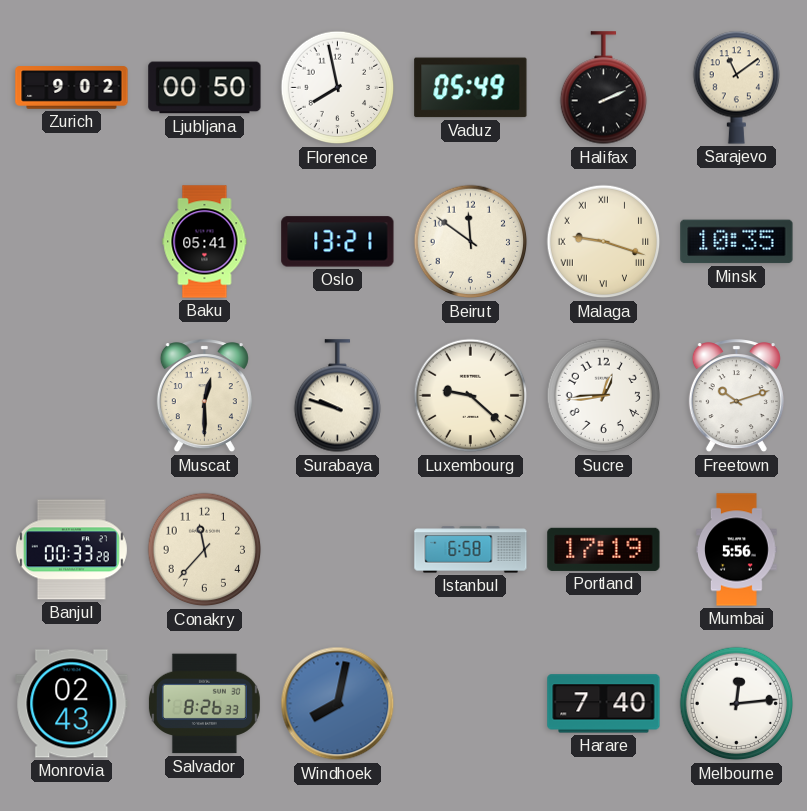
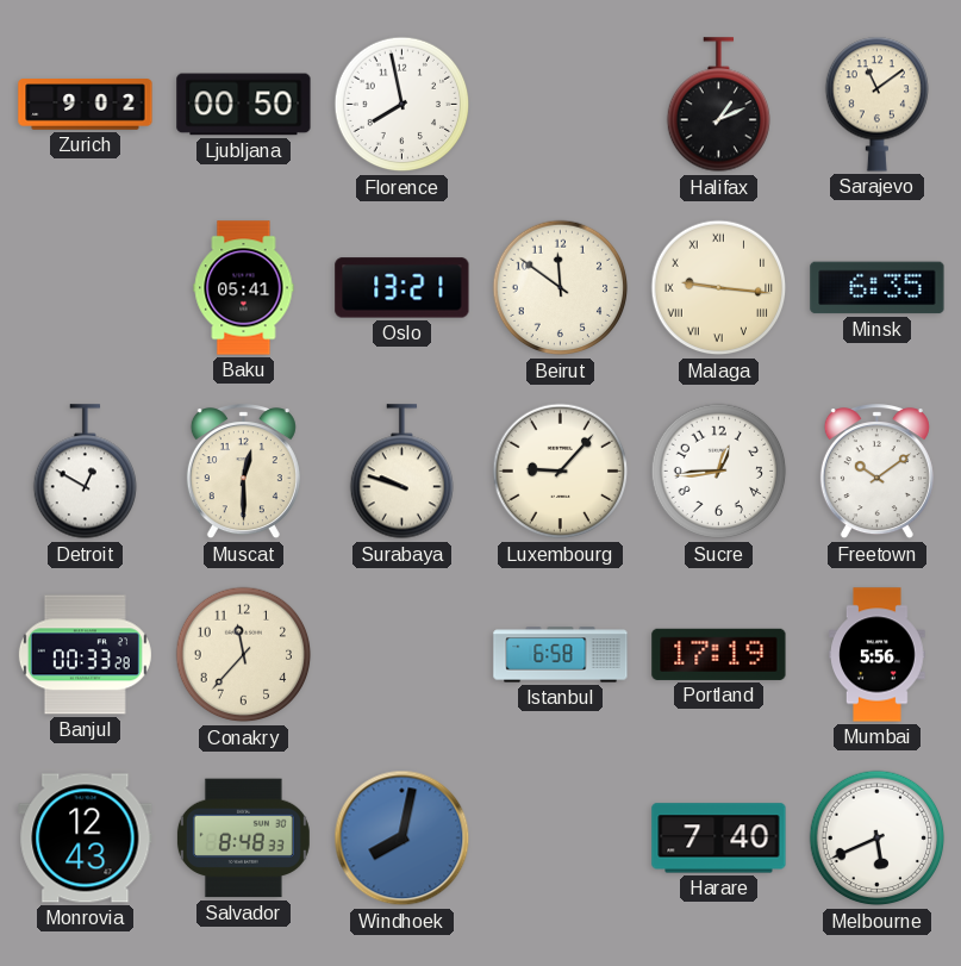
Vaduz: 05:49 -> none
Halifax: 2:11 -> 1:11
Malaga: 9:18 -> 9:16
Minsk: 10:35 -> 6:35
Detroit: none -> 12:50
Luxembourg: 9:22 -> 9:07
Freetown: 10:12 -> 10:09
Monrovia: 02:43 -> 12:43
Salvador: 8:26 -> 8:48
Melbourne: 12:14 -> 5:41
